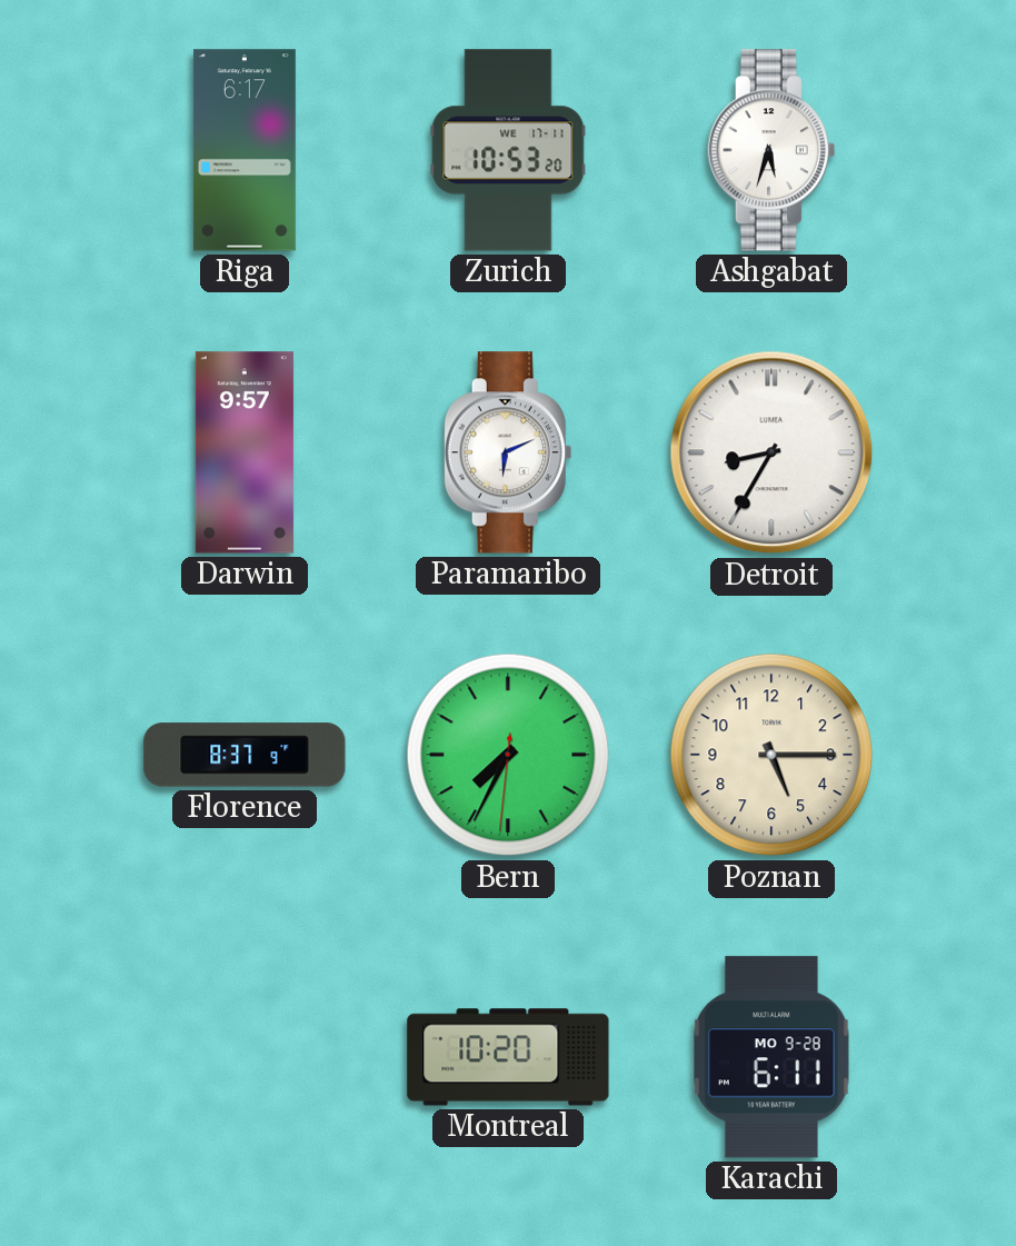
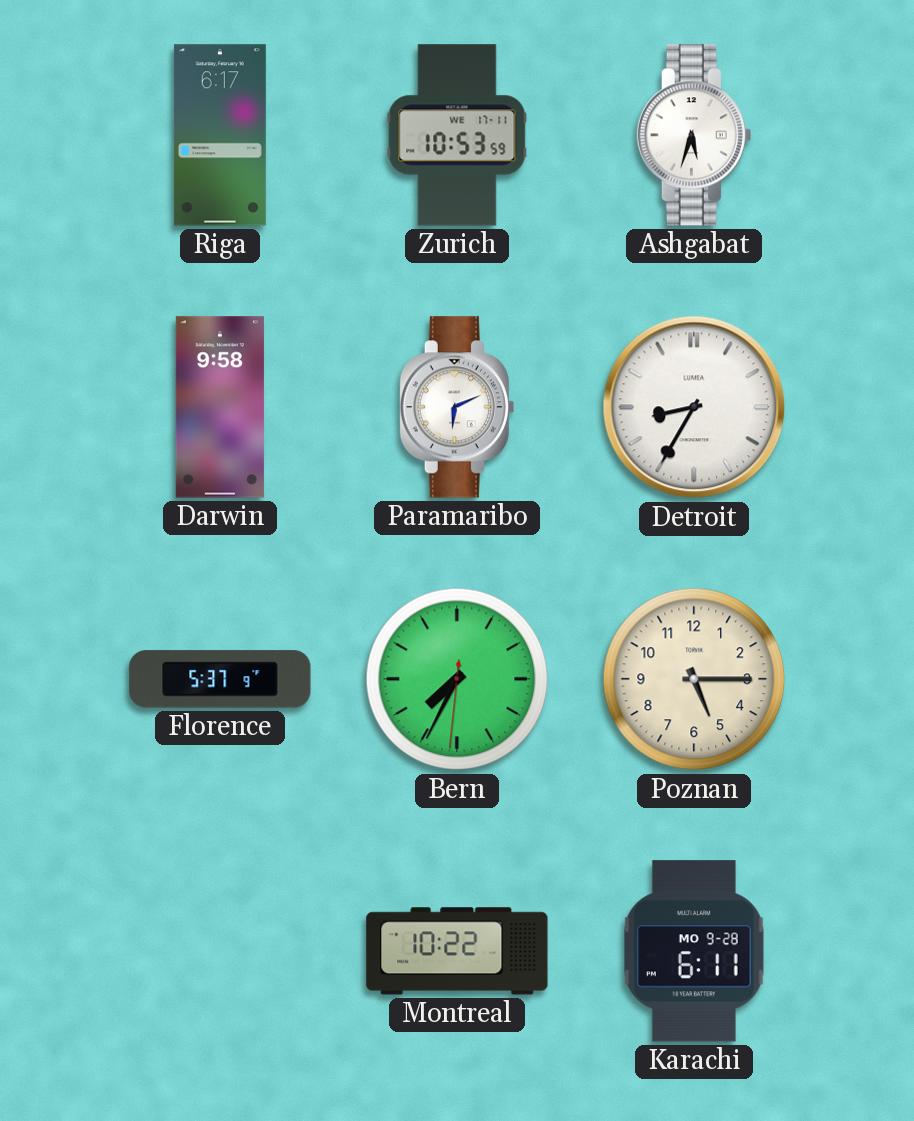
Zurich: 10:53:20 -> 10:53:59
Darwin: 9:57 -> 9:58
Florence: 8:37 -> 5:37
Montreal: 10:20 -> 10:22
